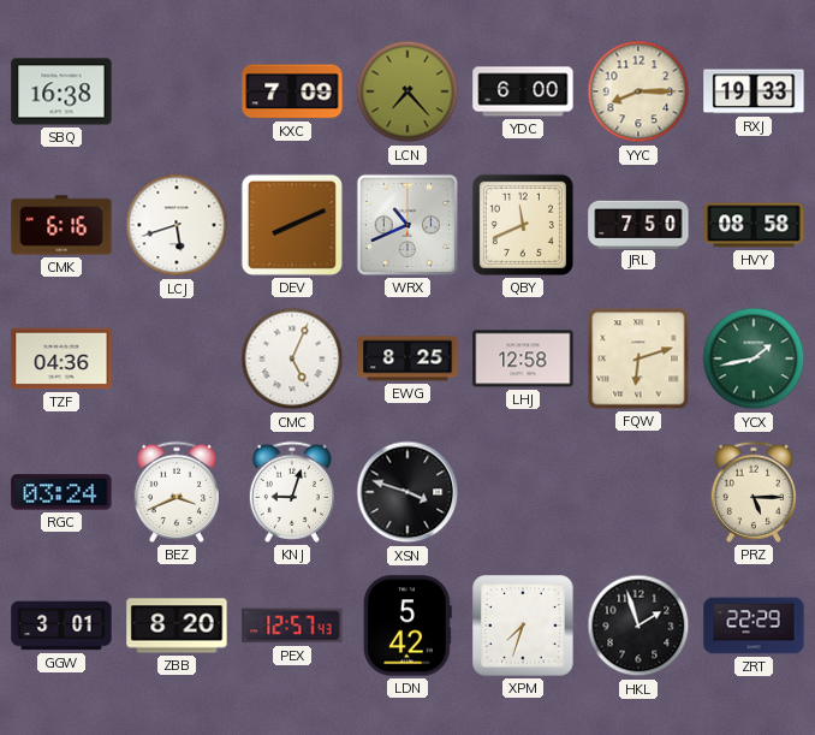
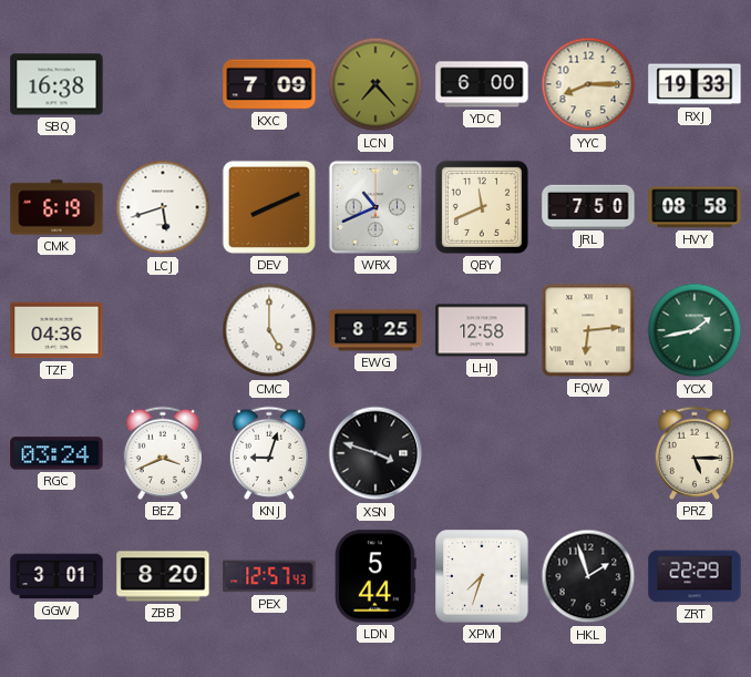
CMK: 6:16 -> 6:19
CMC: 5:04 -> 5:00
FQW: 6:12 -> 6:14
LDN: 5:42 -> 5:44
